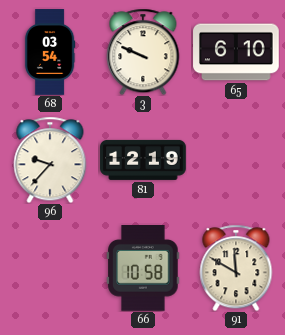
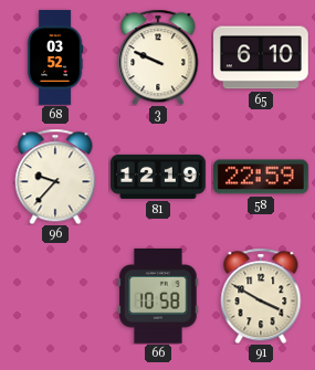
68: 03:54 -> 03:52
58: none -> 22:59
91: 11:50 -> 3:50
